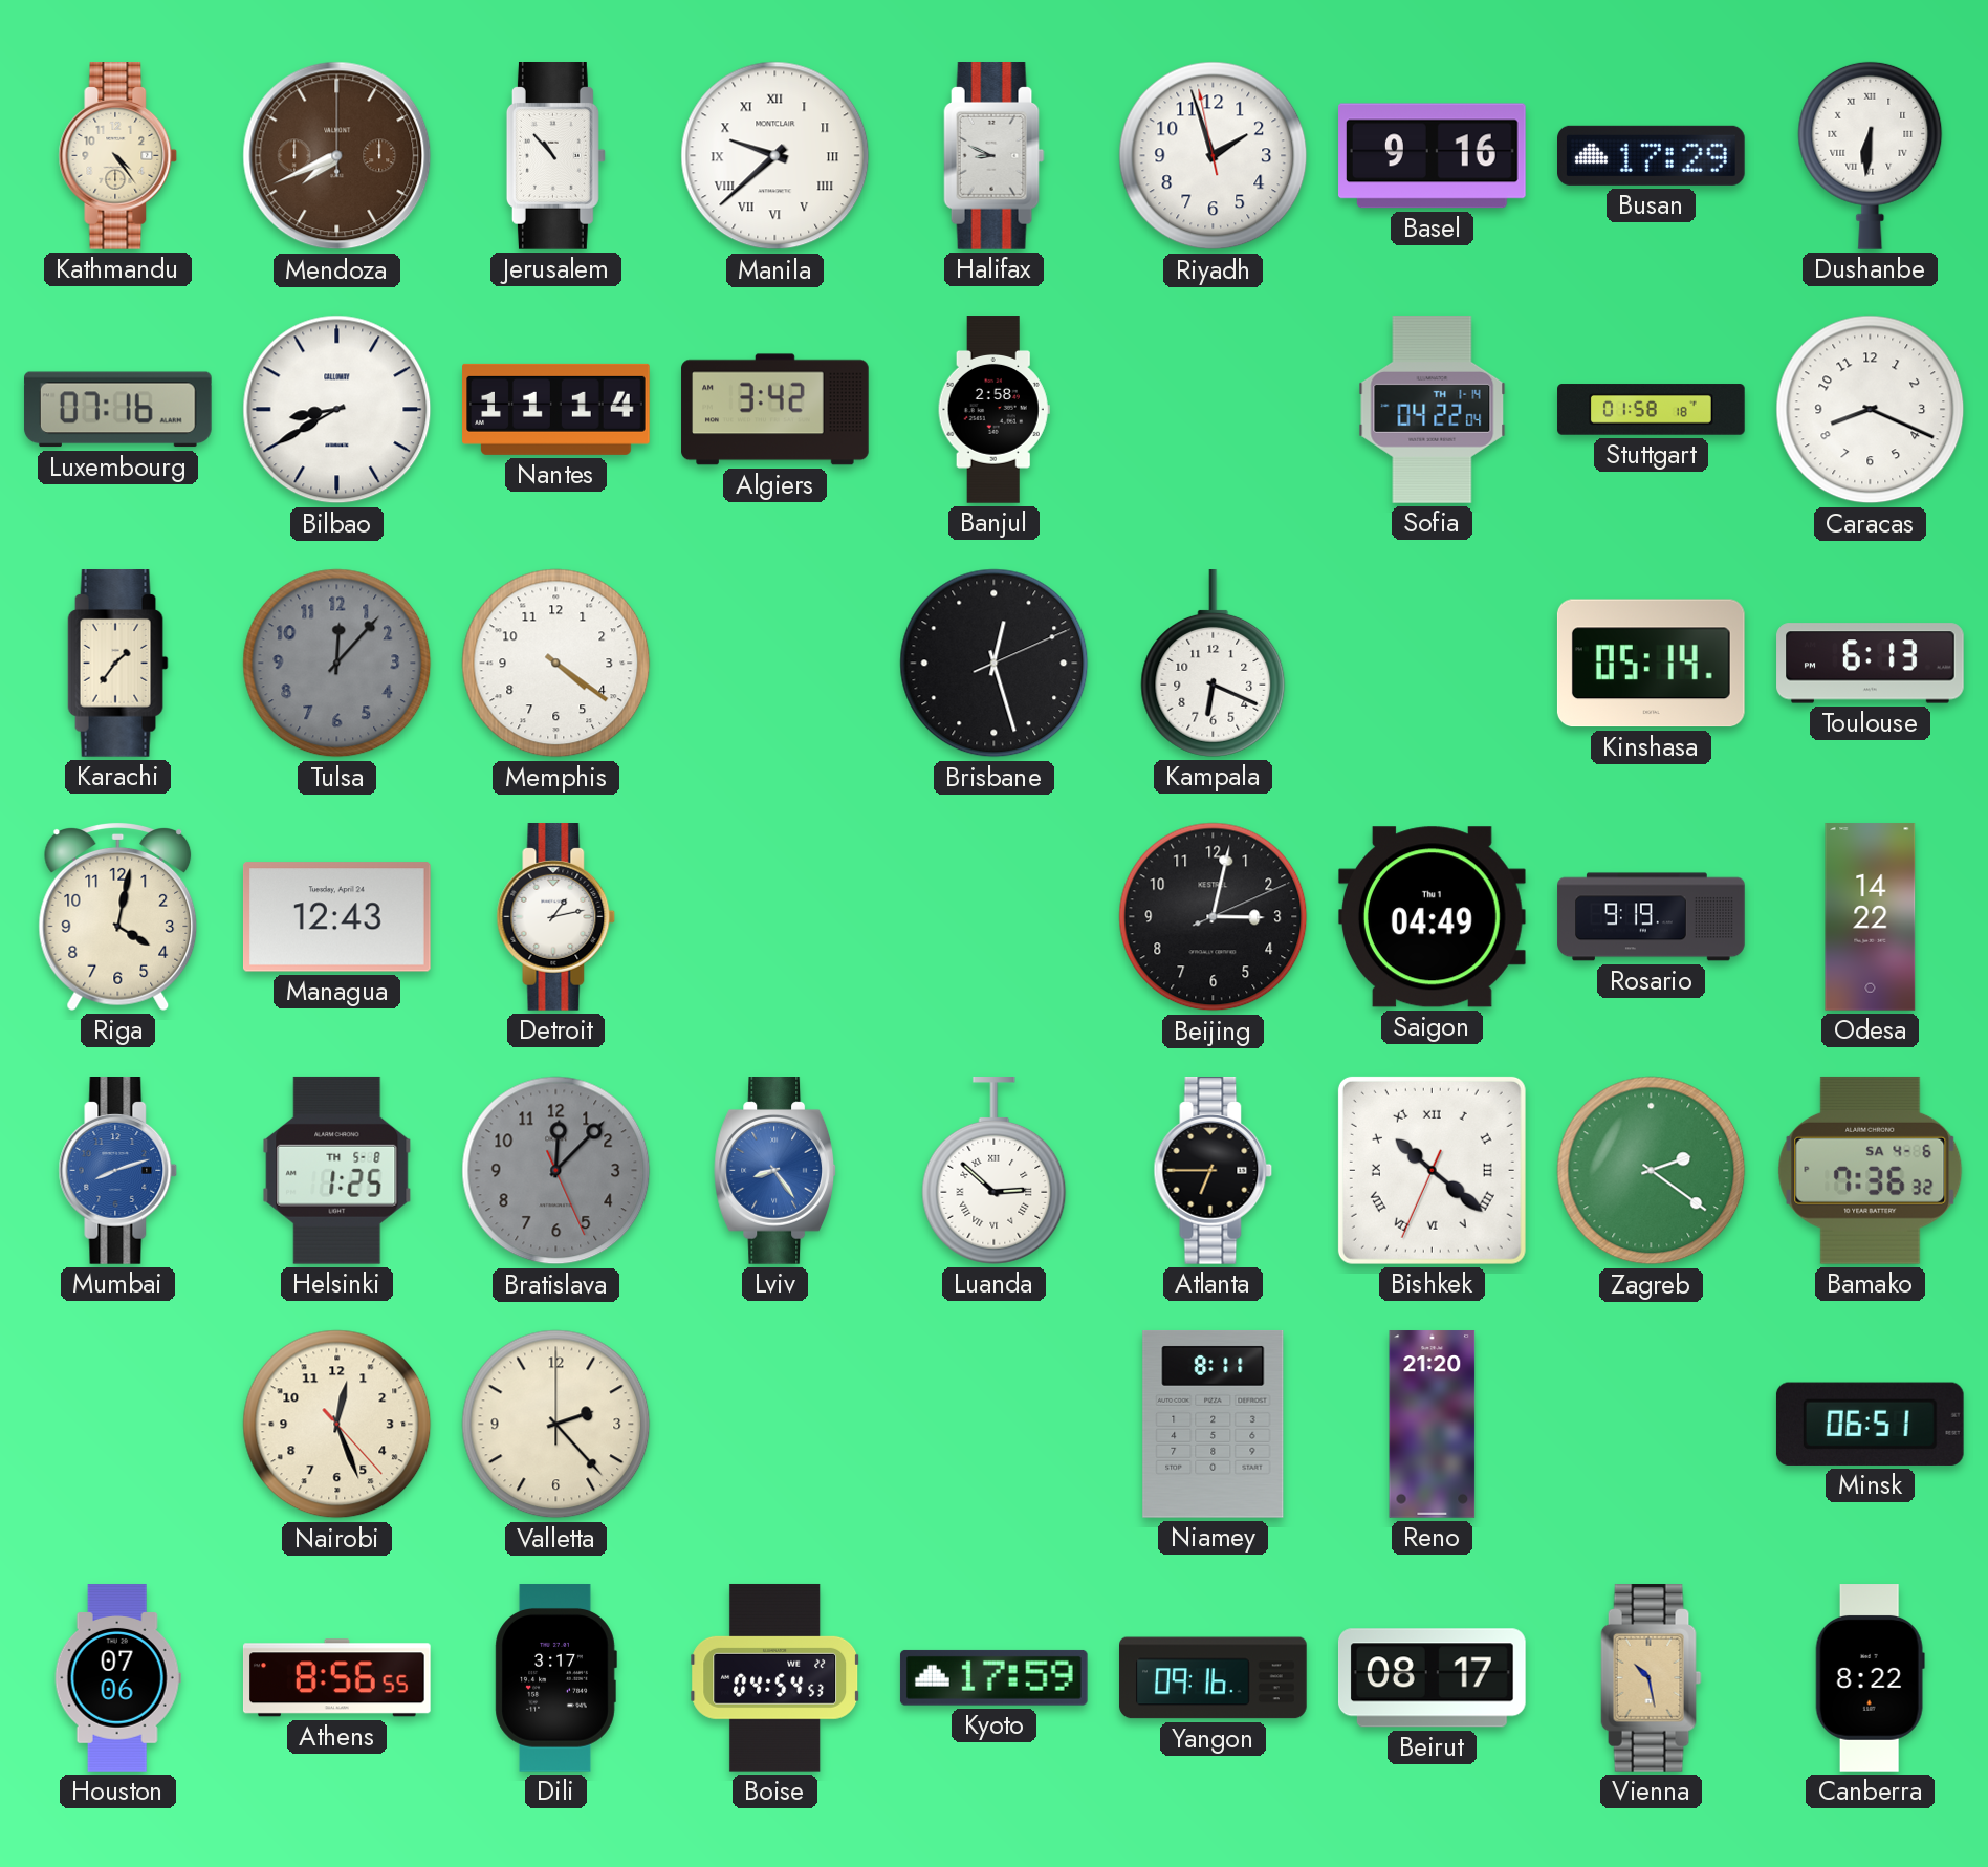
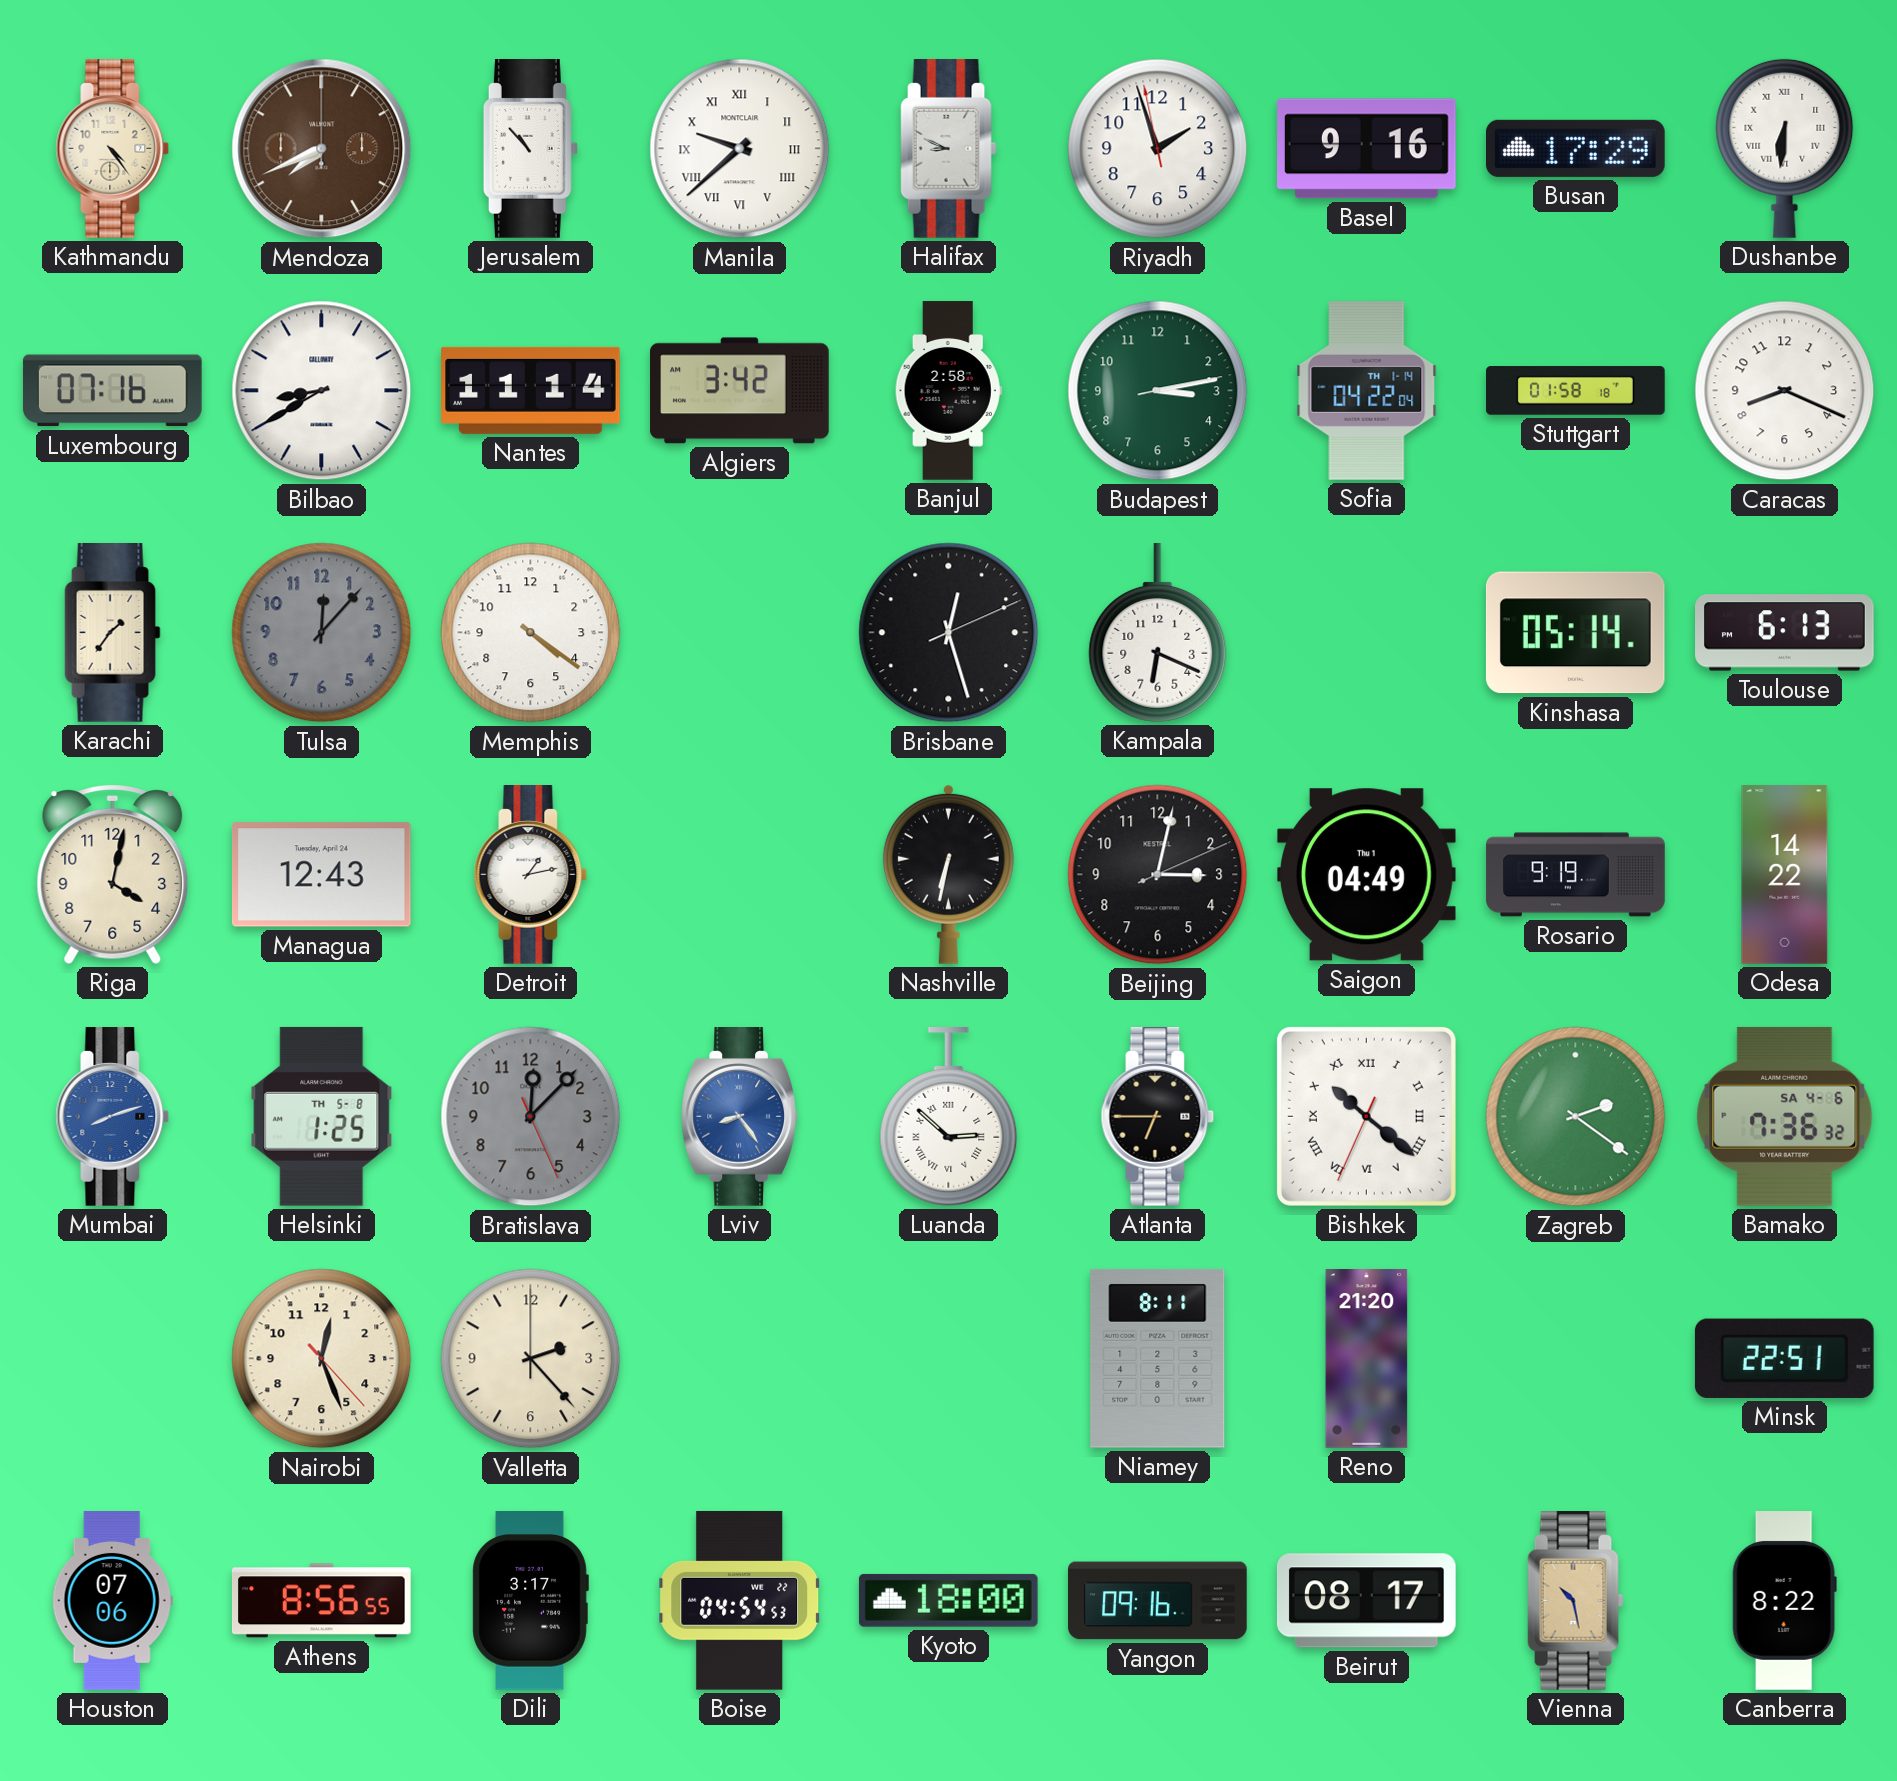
Budapest: none -> 3:13
Nashville: none -> 6:32
Minsk: 06:51 -> 22:51
Kyoto: 17:59 -> 18:00
